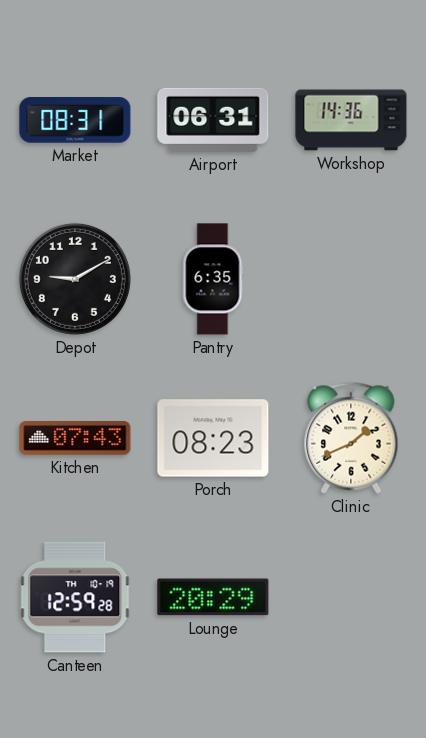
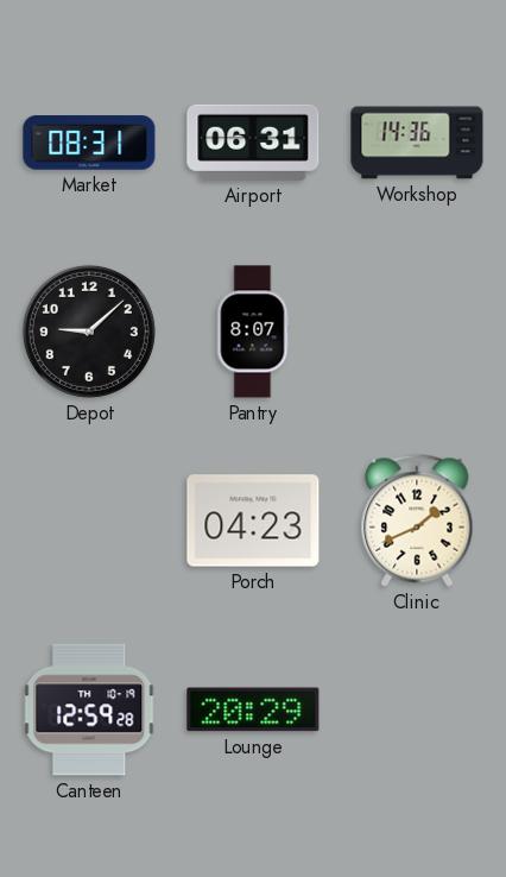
Depot: 9:10 -> 9:08
Pantry: 6:35 -> 8:07
Kitchen: 07:43 -> none
Porch: 08:23 -> 04:23
